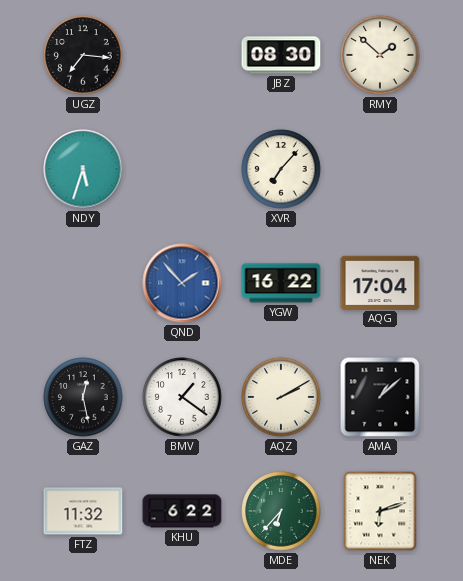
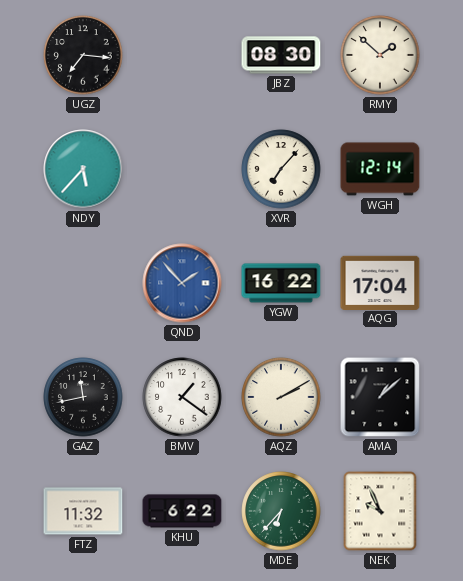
NDY: 5:33 -> 5:37
WGH: none -> 12:14
GAZ: 12:28 -> 11:43
NEK: 6:12 -> 9:56
